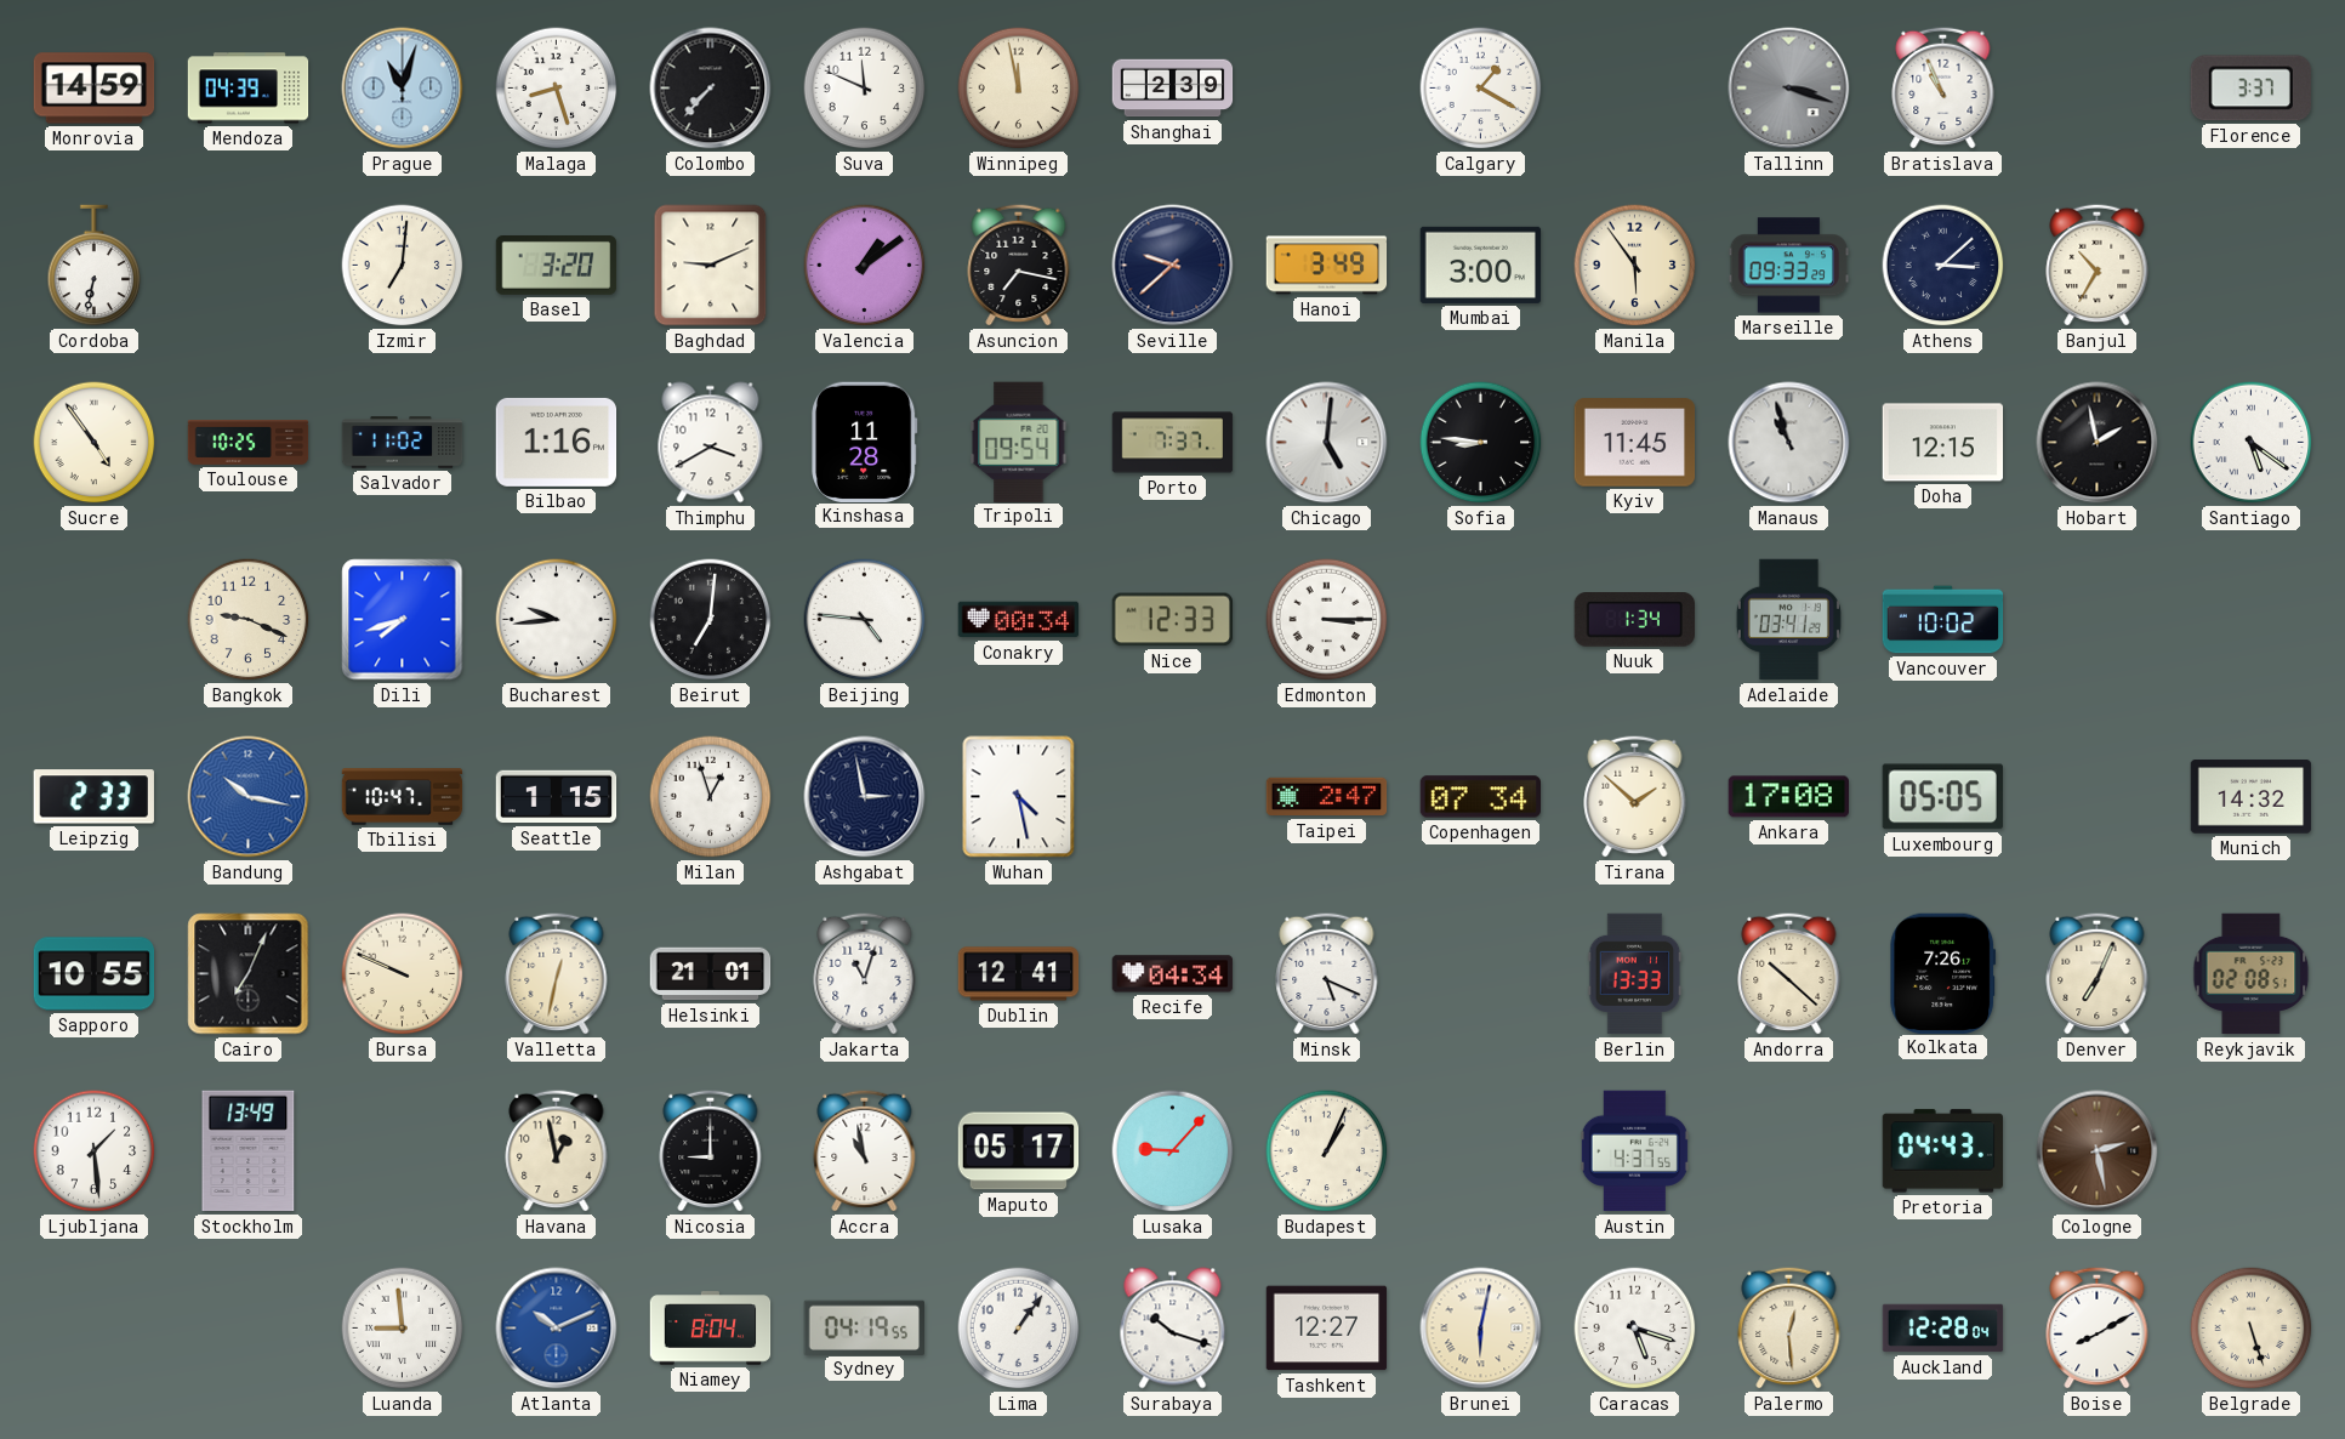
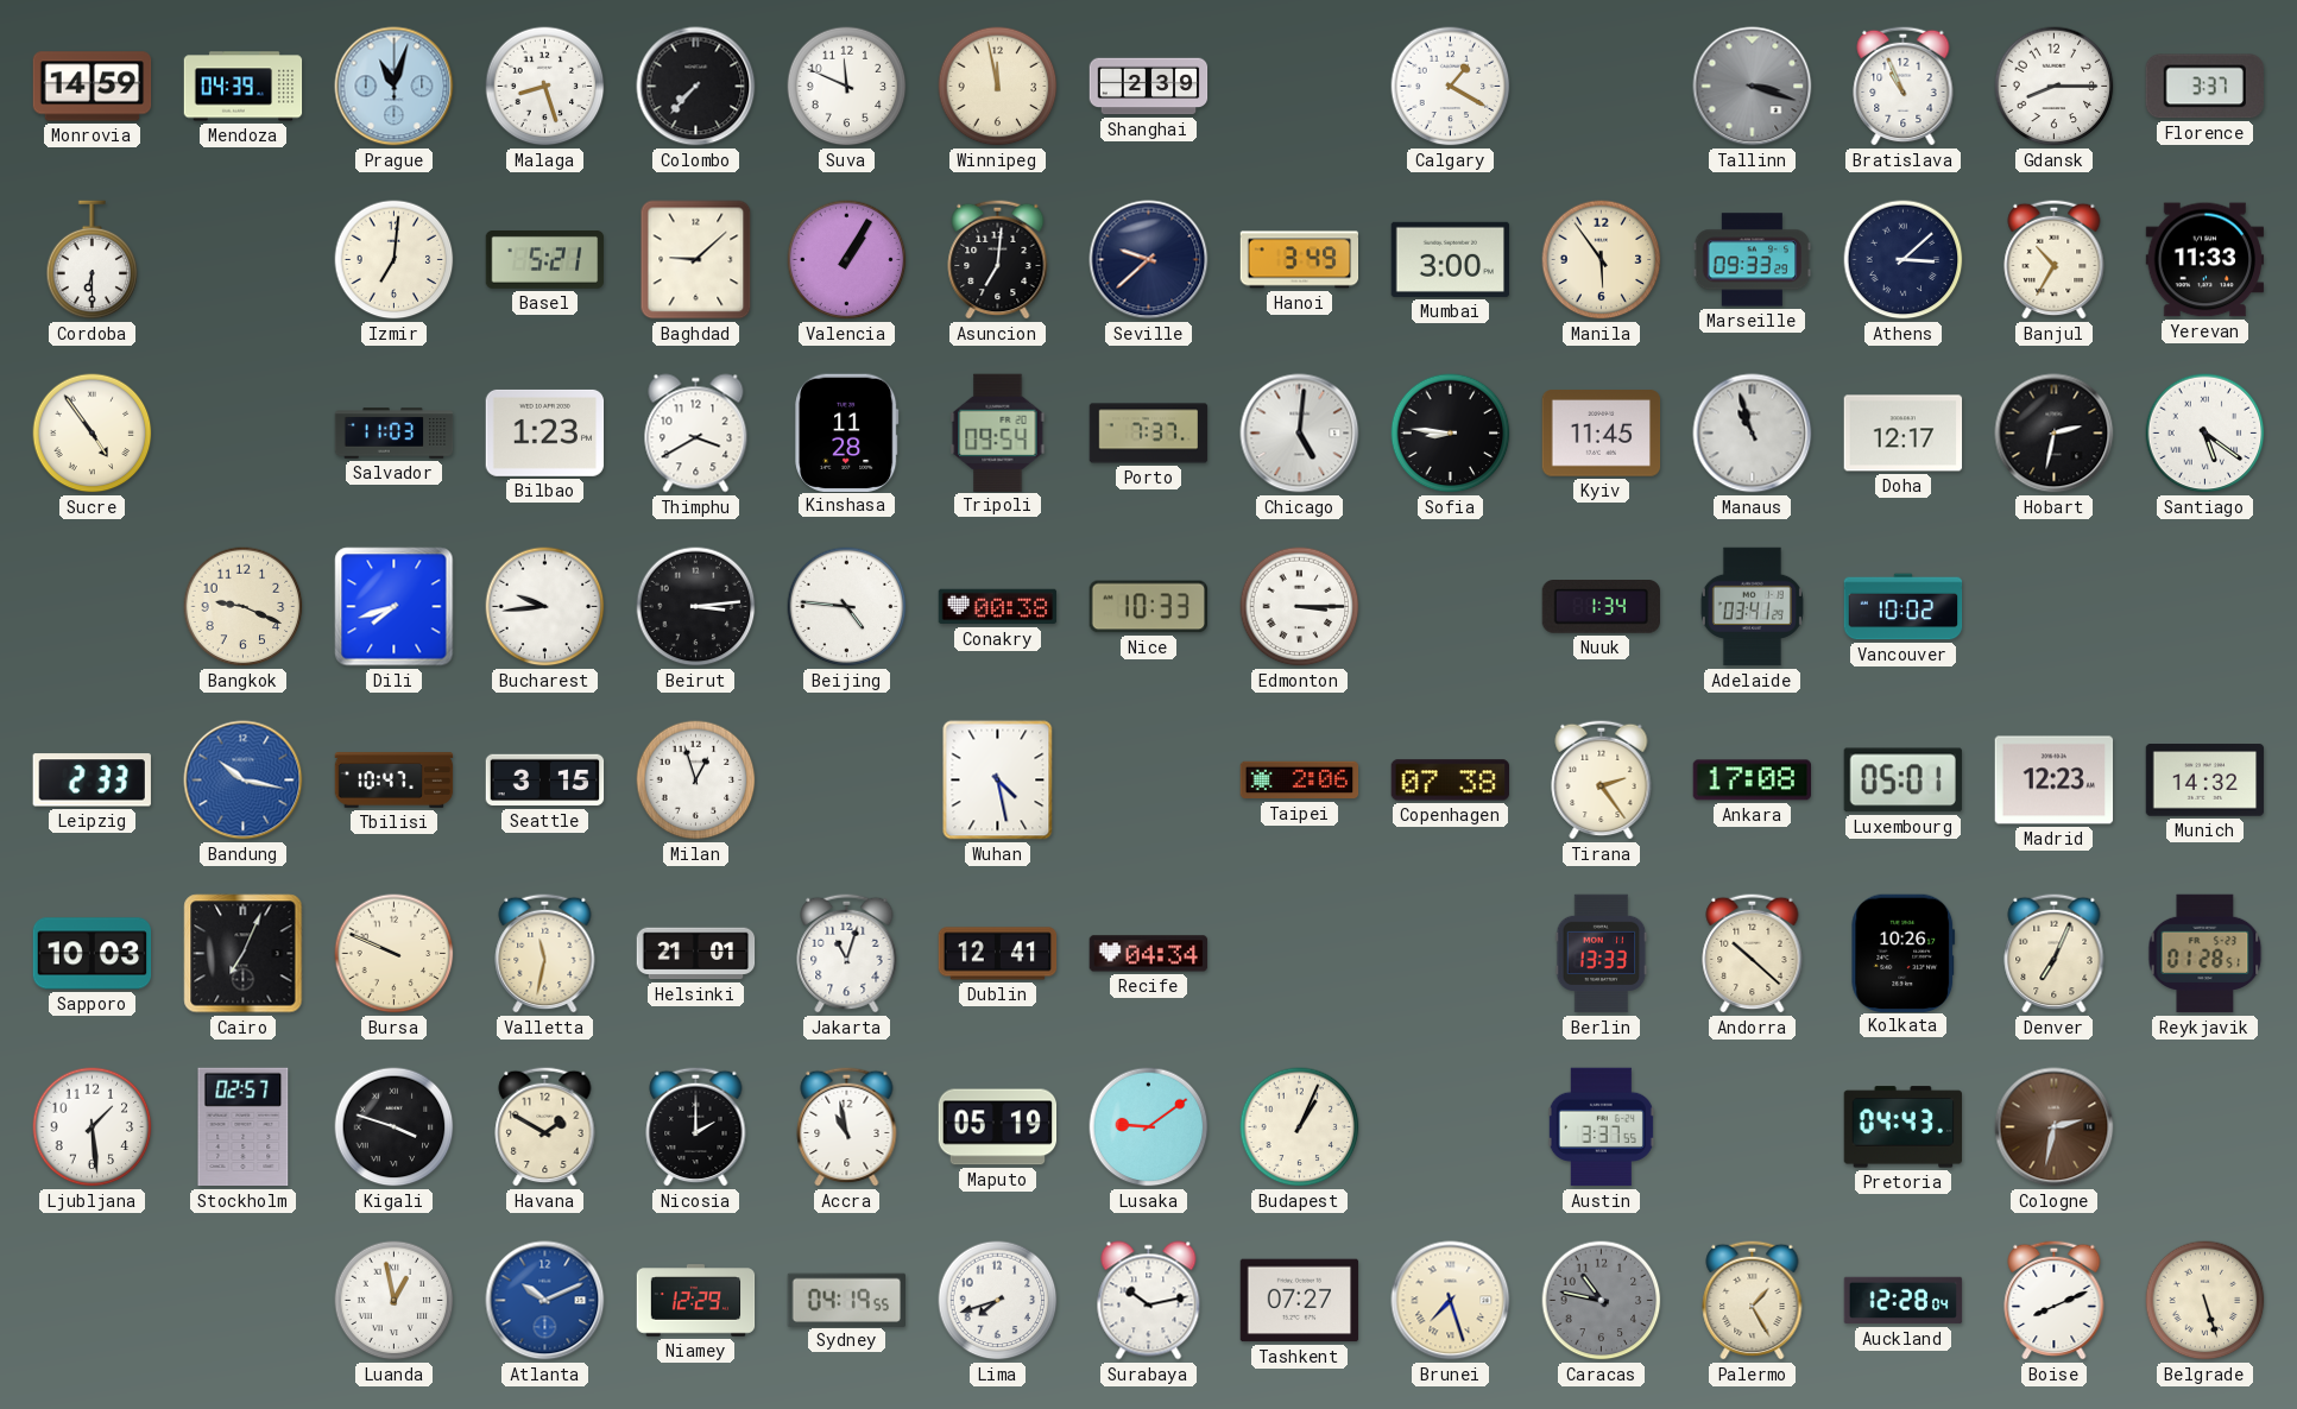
Gdansk: none -> 8:15
Cordoba: 6:32 -> 6:30
Basel: 3:20 -> 5:21
Baghdad: 9:11 -> 9:08
Valencia: 1:09 -> 1:05
Asuncion: 7:17 -> 7:01
Yerevan: none -> 11:33
Toulouse: 10:25 -> none
Salvador: 11:02 -> 11:03
Bilbao: 1:16 -> 1:23
Doha: 12:15 -> 12:17
Hobart: 1:58 -> 2:32
Beirut: 7:01 -> 3:14
Conakry: 00:34 -> 00:38
Nice: 12:33 -> 10:33
Seattle: 1:15 -> 3:15
Ashgabat: 2:58 -> none
Taipei: 2:47 -> 2:06
Copenhagen: 07:34 -> 07:38
Tirana: 1:52 -> 2:24
Luxembourg: 05:05 -> 05:01
Madrid: none -> 12:23
Sapporo: 10:55 -> 10:03
Valletta: 12:32 -> 11:32
Minsk: 5:19 -> none
Kolkata: 7:26 -> 10:26
Reykjavik: 02:08 -> 01:28
Stockholm: 13:49 -> 02:57
Kigali: none -> 3:48
Havana: 12:58 -> 1:50
Nicosia: 9:00 -> 2:00
Maputo: 05:17 -> 05:19
Lusaka: 9:07 -> 9:09
Austin: 4:37 -> 3:37
Cologne: 2:28 -> 2:32
Luanda: 8:59 -> 12:58
Niamey: 8:04 -> 12:29
Lima: 1:06 -> 7:42
Surabaya: 10:18 -> 10:13
Tashkent: 12:27 -> 07:27
Brunei: 6:02 -> 7:27
Caracas: 5:18 -> 10:47
Caracas dial: white -> grey
Palermo: 12:29 -> 1:25
Boise: 8:10 -> 8:11
